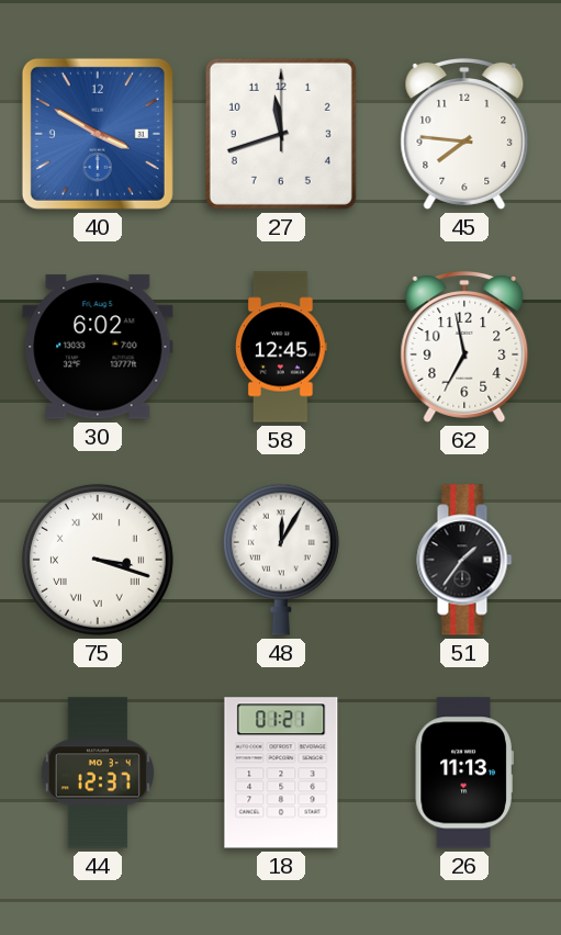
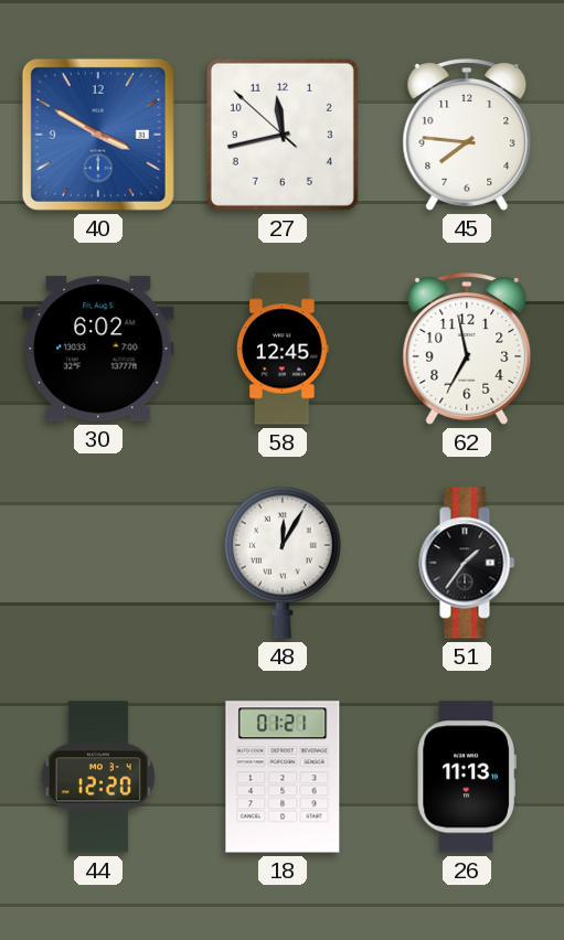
27: 11:42:00 -> 11:42:52
75: 3:18 -> none
44: 12:37 -> 12:20
